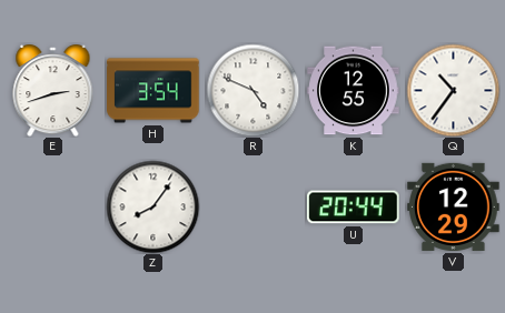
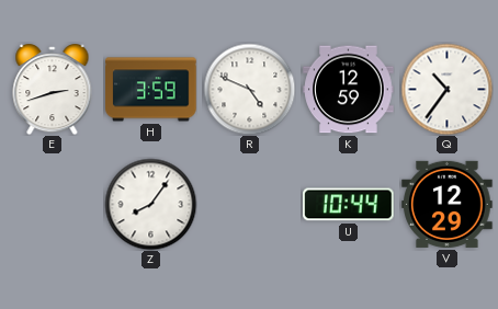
H: 3:54 -> 3:59
K: 12:55 -> 12:59
U: 20:44 -> 10:44
